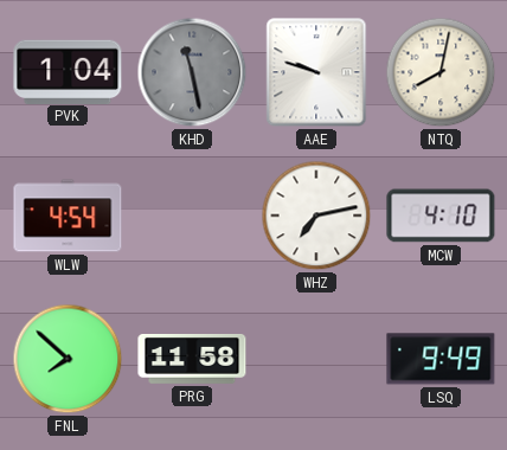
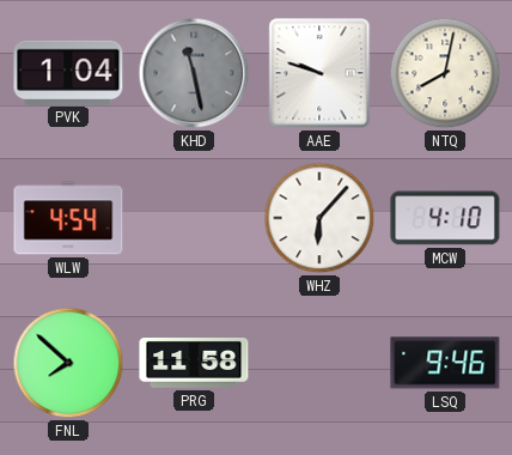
WHZ: 7:13 -> 6:07
LSQ: 9:49 -> 9:46
